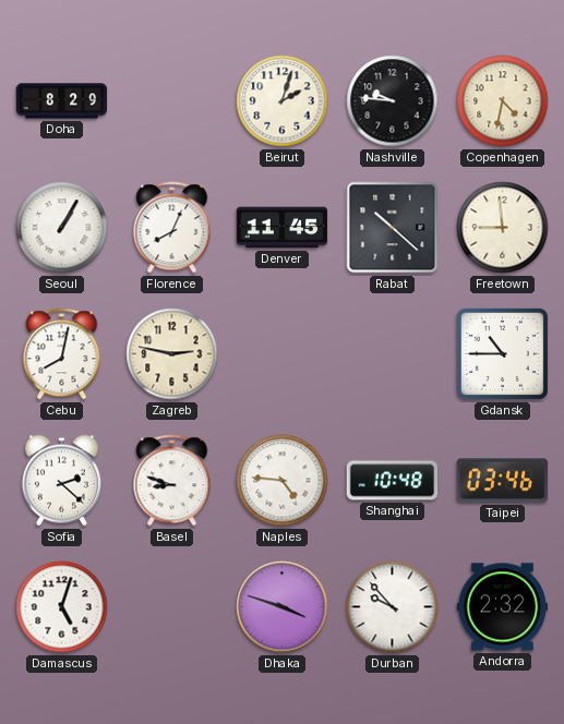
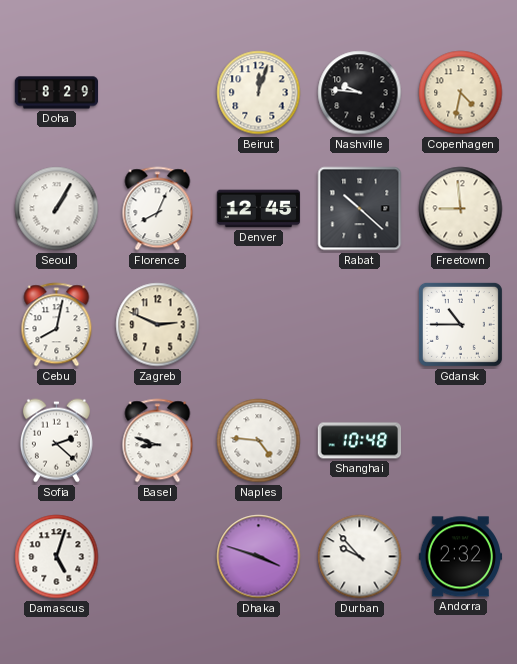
Beirut: 2:03 -> 12:03
Denver: 11:45 -> 12:45
Zagreb: 2:47 -> 2:49
Taipei: 03:46 -> none
